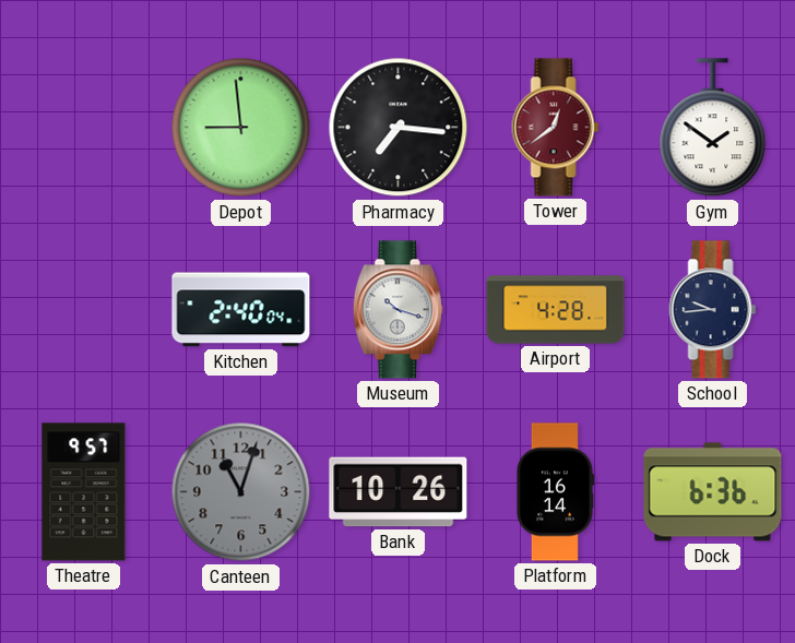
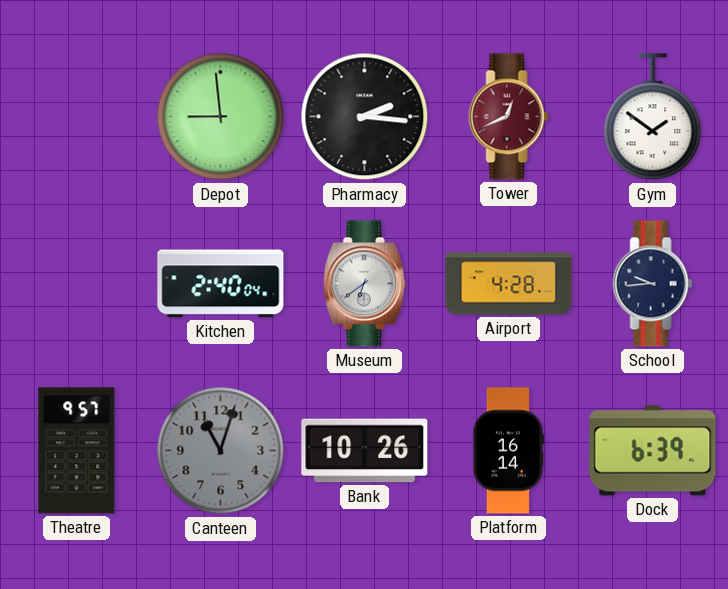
Pharmacy: 7:16 -> 2:16
Tower: 12:39 -> 12:41
Museum: 10:18 -> 6:39
Dock: 6:36 -> 6:39
